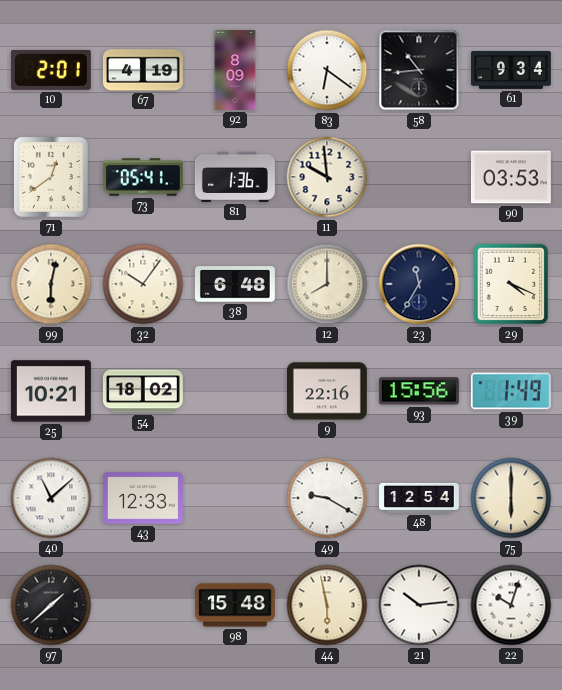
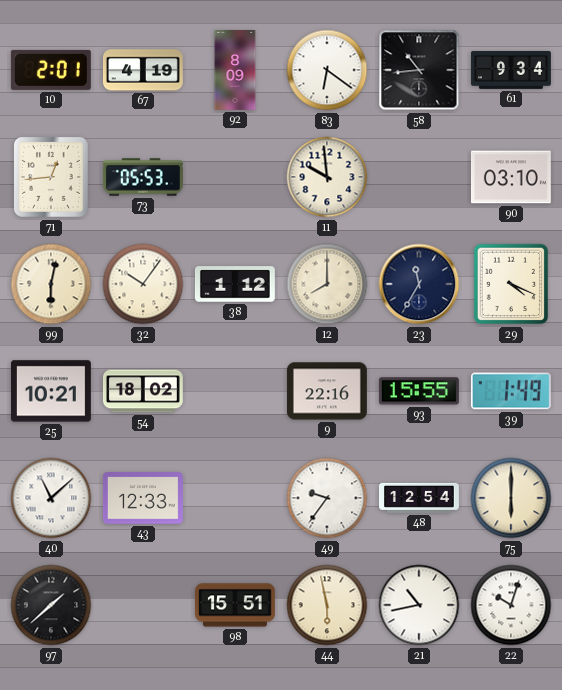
71: 12:39 -> 12:44
73: 05:41 -> 05:53
81: 1:36 -> none
90: 03:53 -> 03:10
38: 6:48 -> 1:12
93: 15:56 -> 15:55
49: 9:20 -> 9:36
98: 15:48 -> 15:51
21: 10:14 -> 10:43
